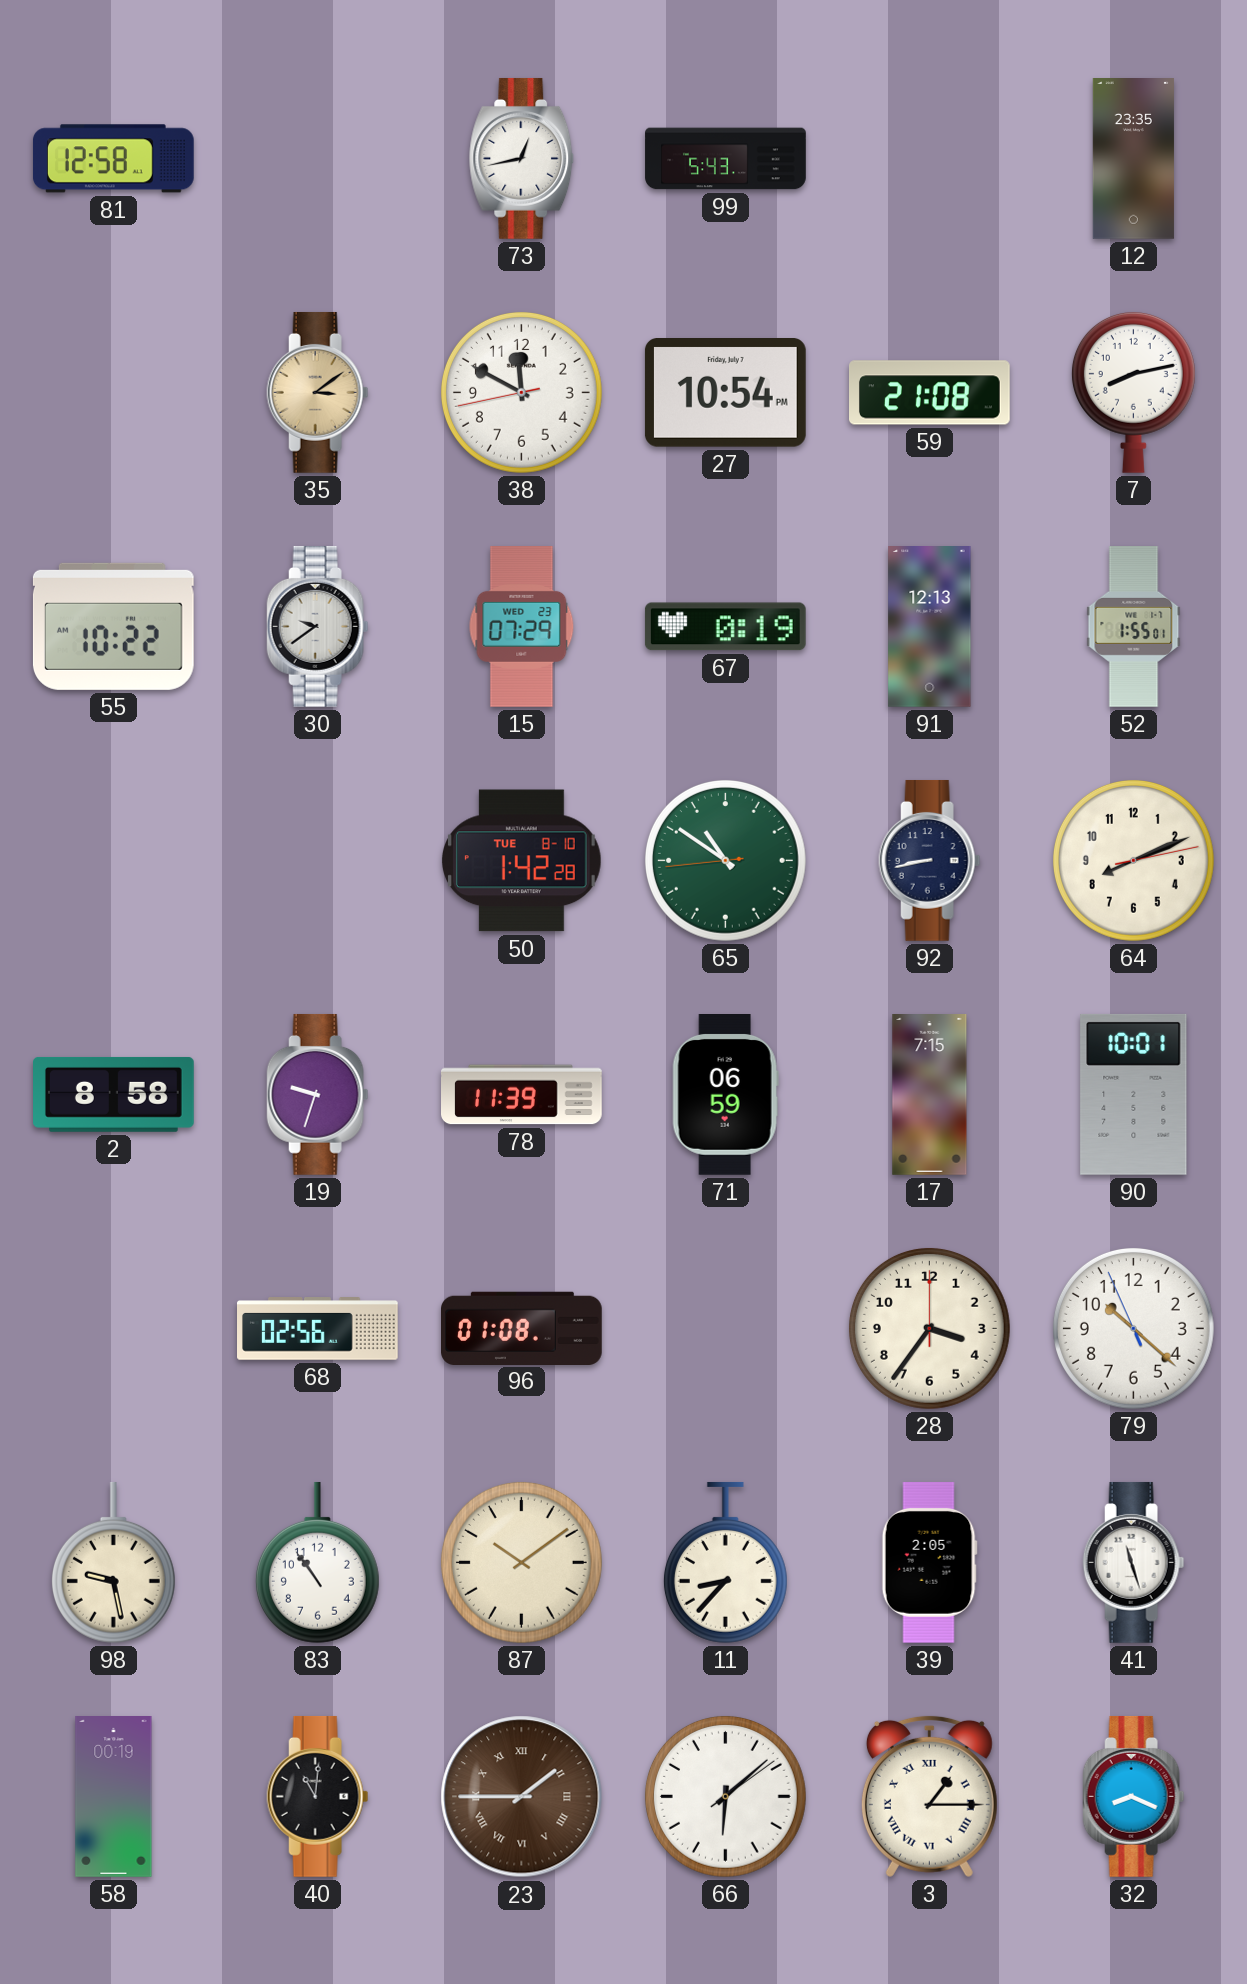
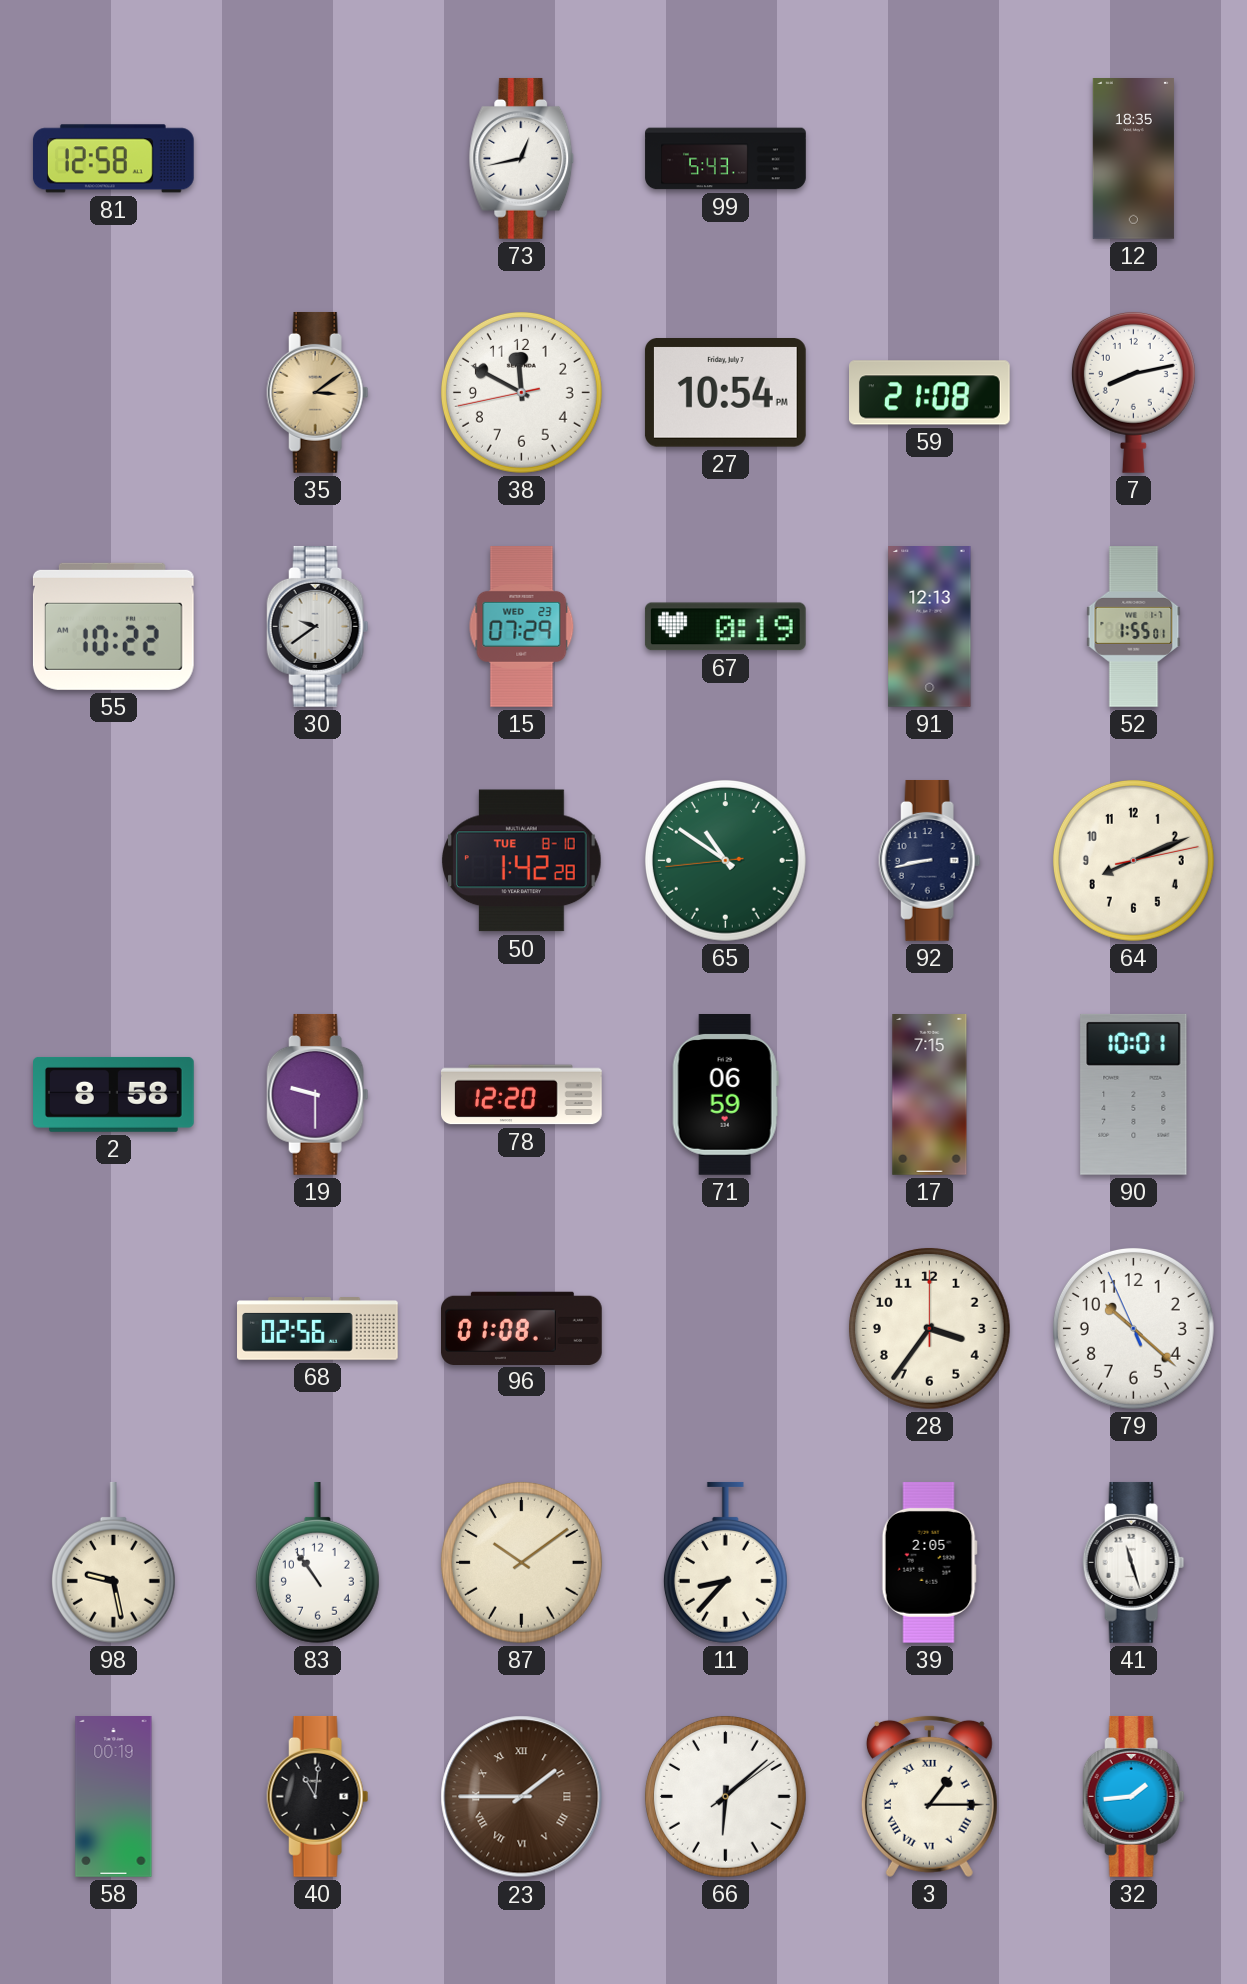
12: 23:35 -> 18:35
19: 9:33 -> 9:30
78: 11:39 -> 12:20
32: 8:19 -> 1:44
